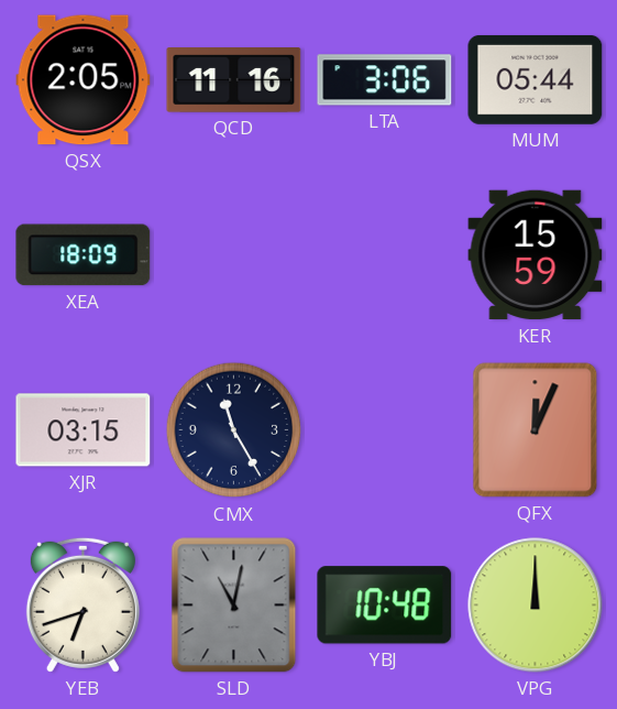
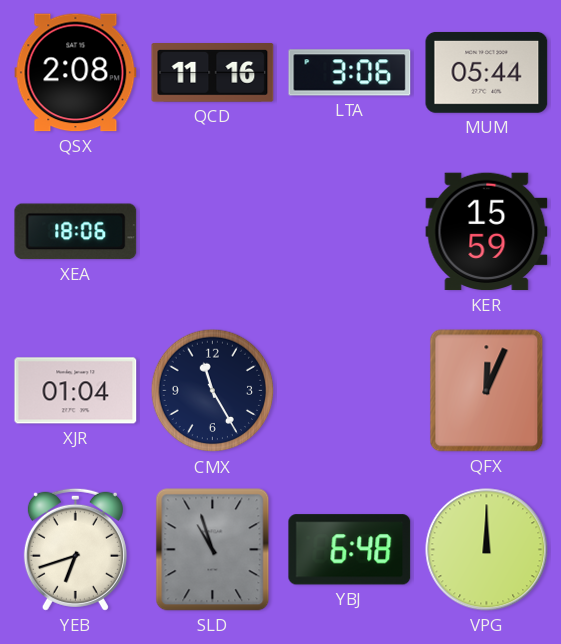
QSX: 2:05 -> 2:08
XEA: 18:09 -> 18:06
XJR: 03:15 -> 01:04
SLD: 11:02 -> 10:57
YBJ: 10:48 -> 6:48
